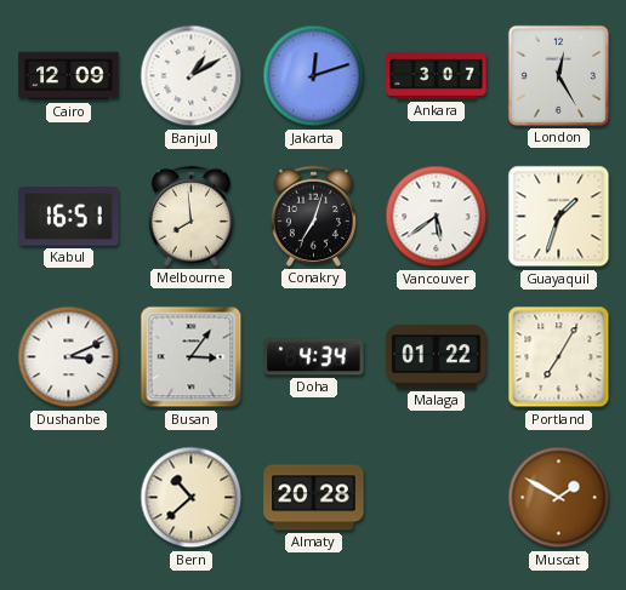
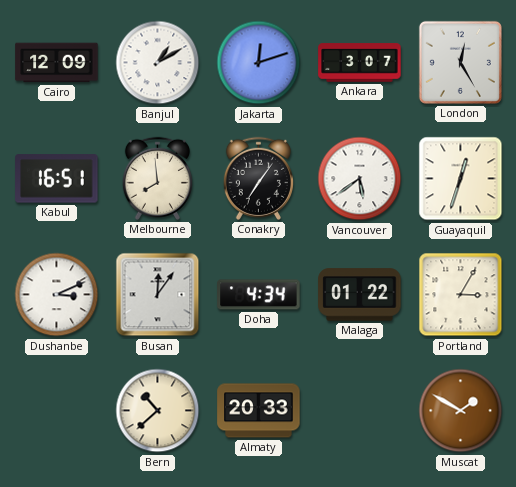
Conakry: 7:03 -> 7:06
Guayaquil: 1:33 -> 12:33
Busan: 3:06 -> 12:06
Portland: 7:05 -> 3:05
Almaty: 20:28 -> 20:33
